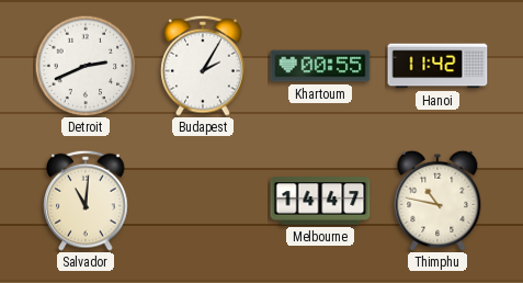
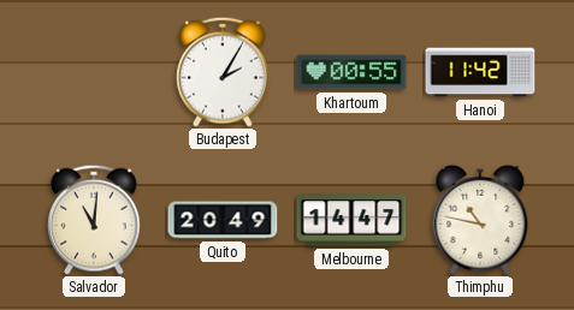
Detroit: 2:41 -> none
Quito: none -> 20:49
